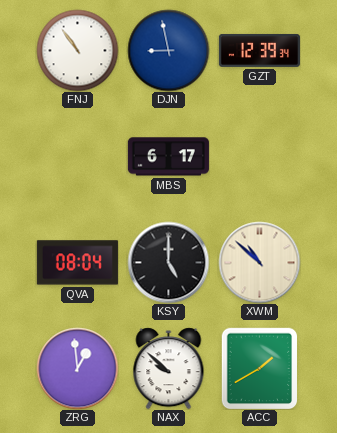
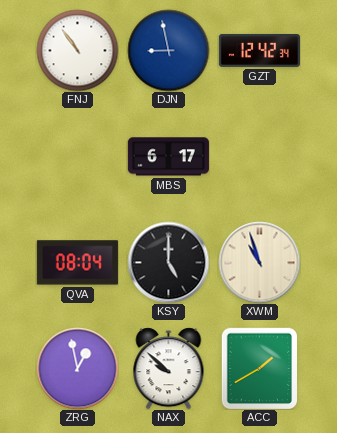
GZT: 12:39 -> 12:42
XWM: 10:52 -> 10:57
ZRG: 12:59 -> 12:58
